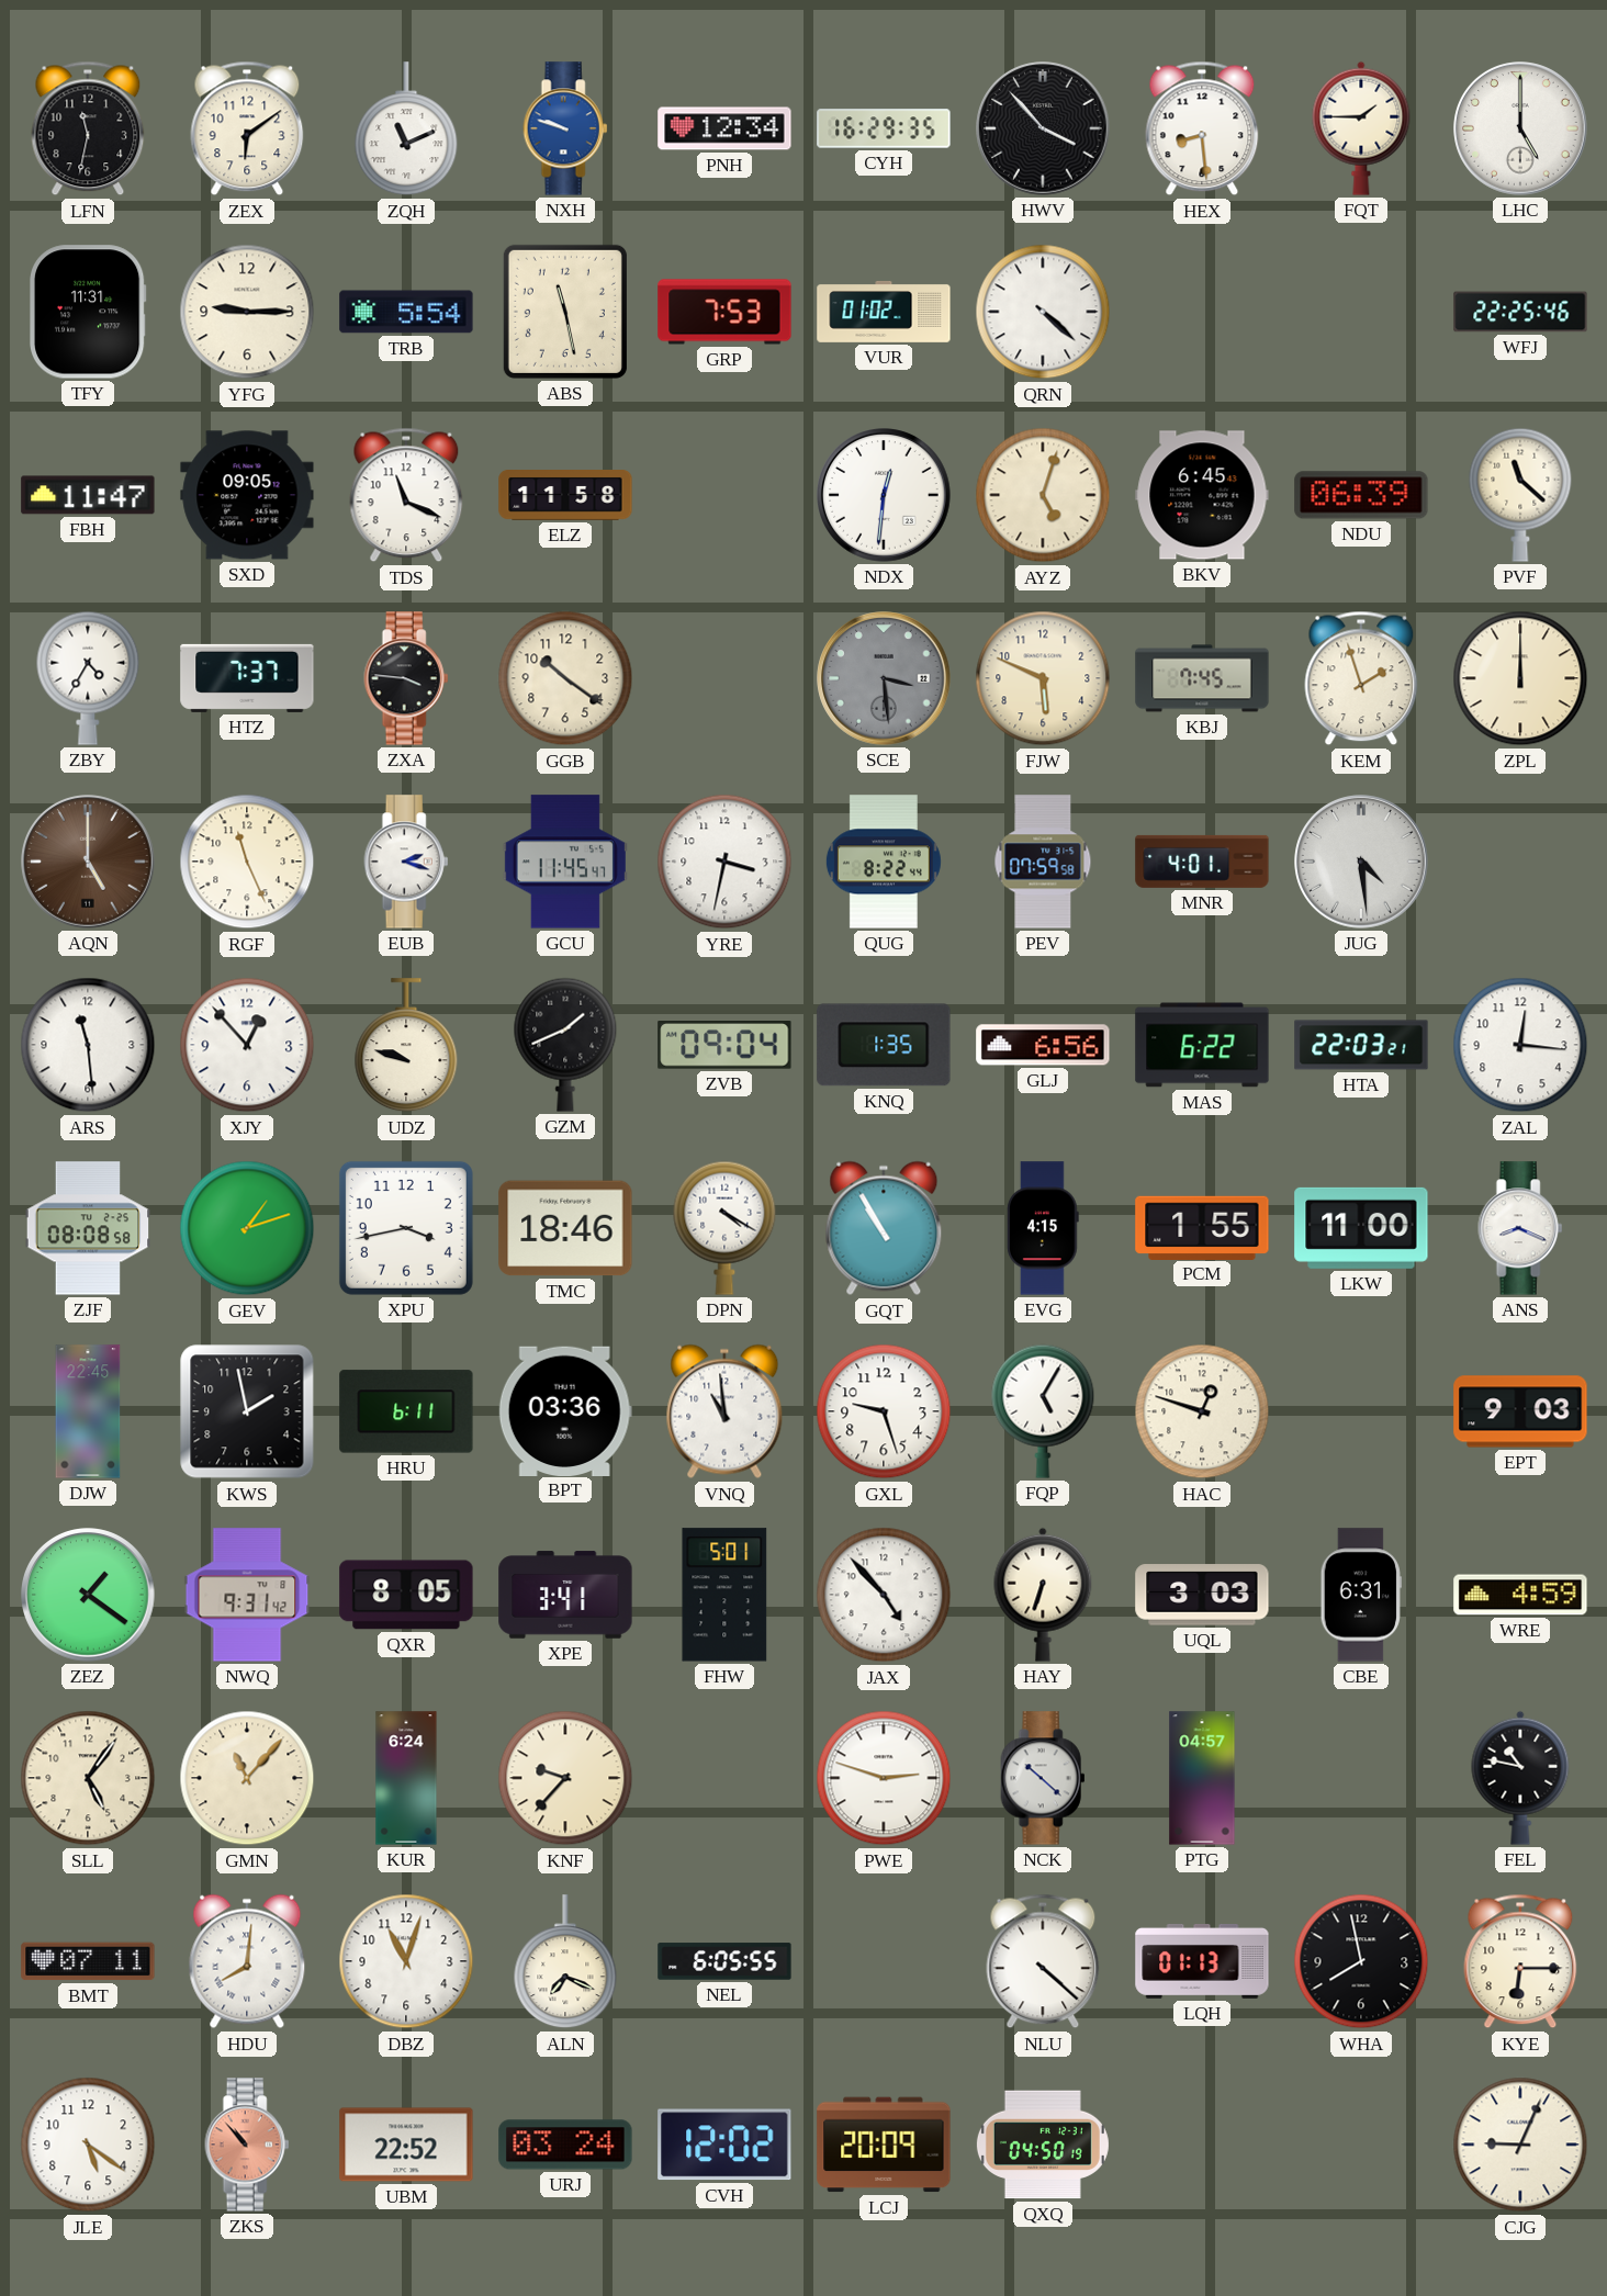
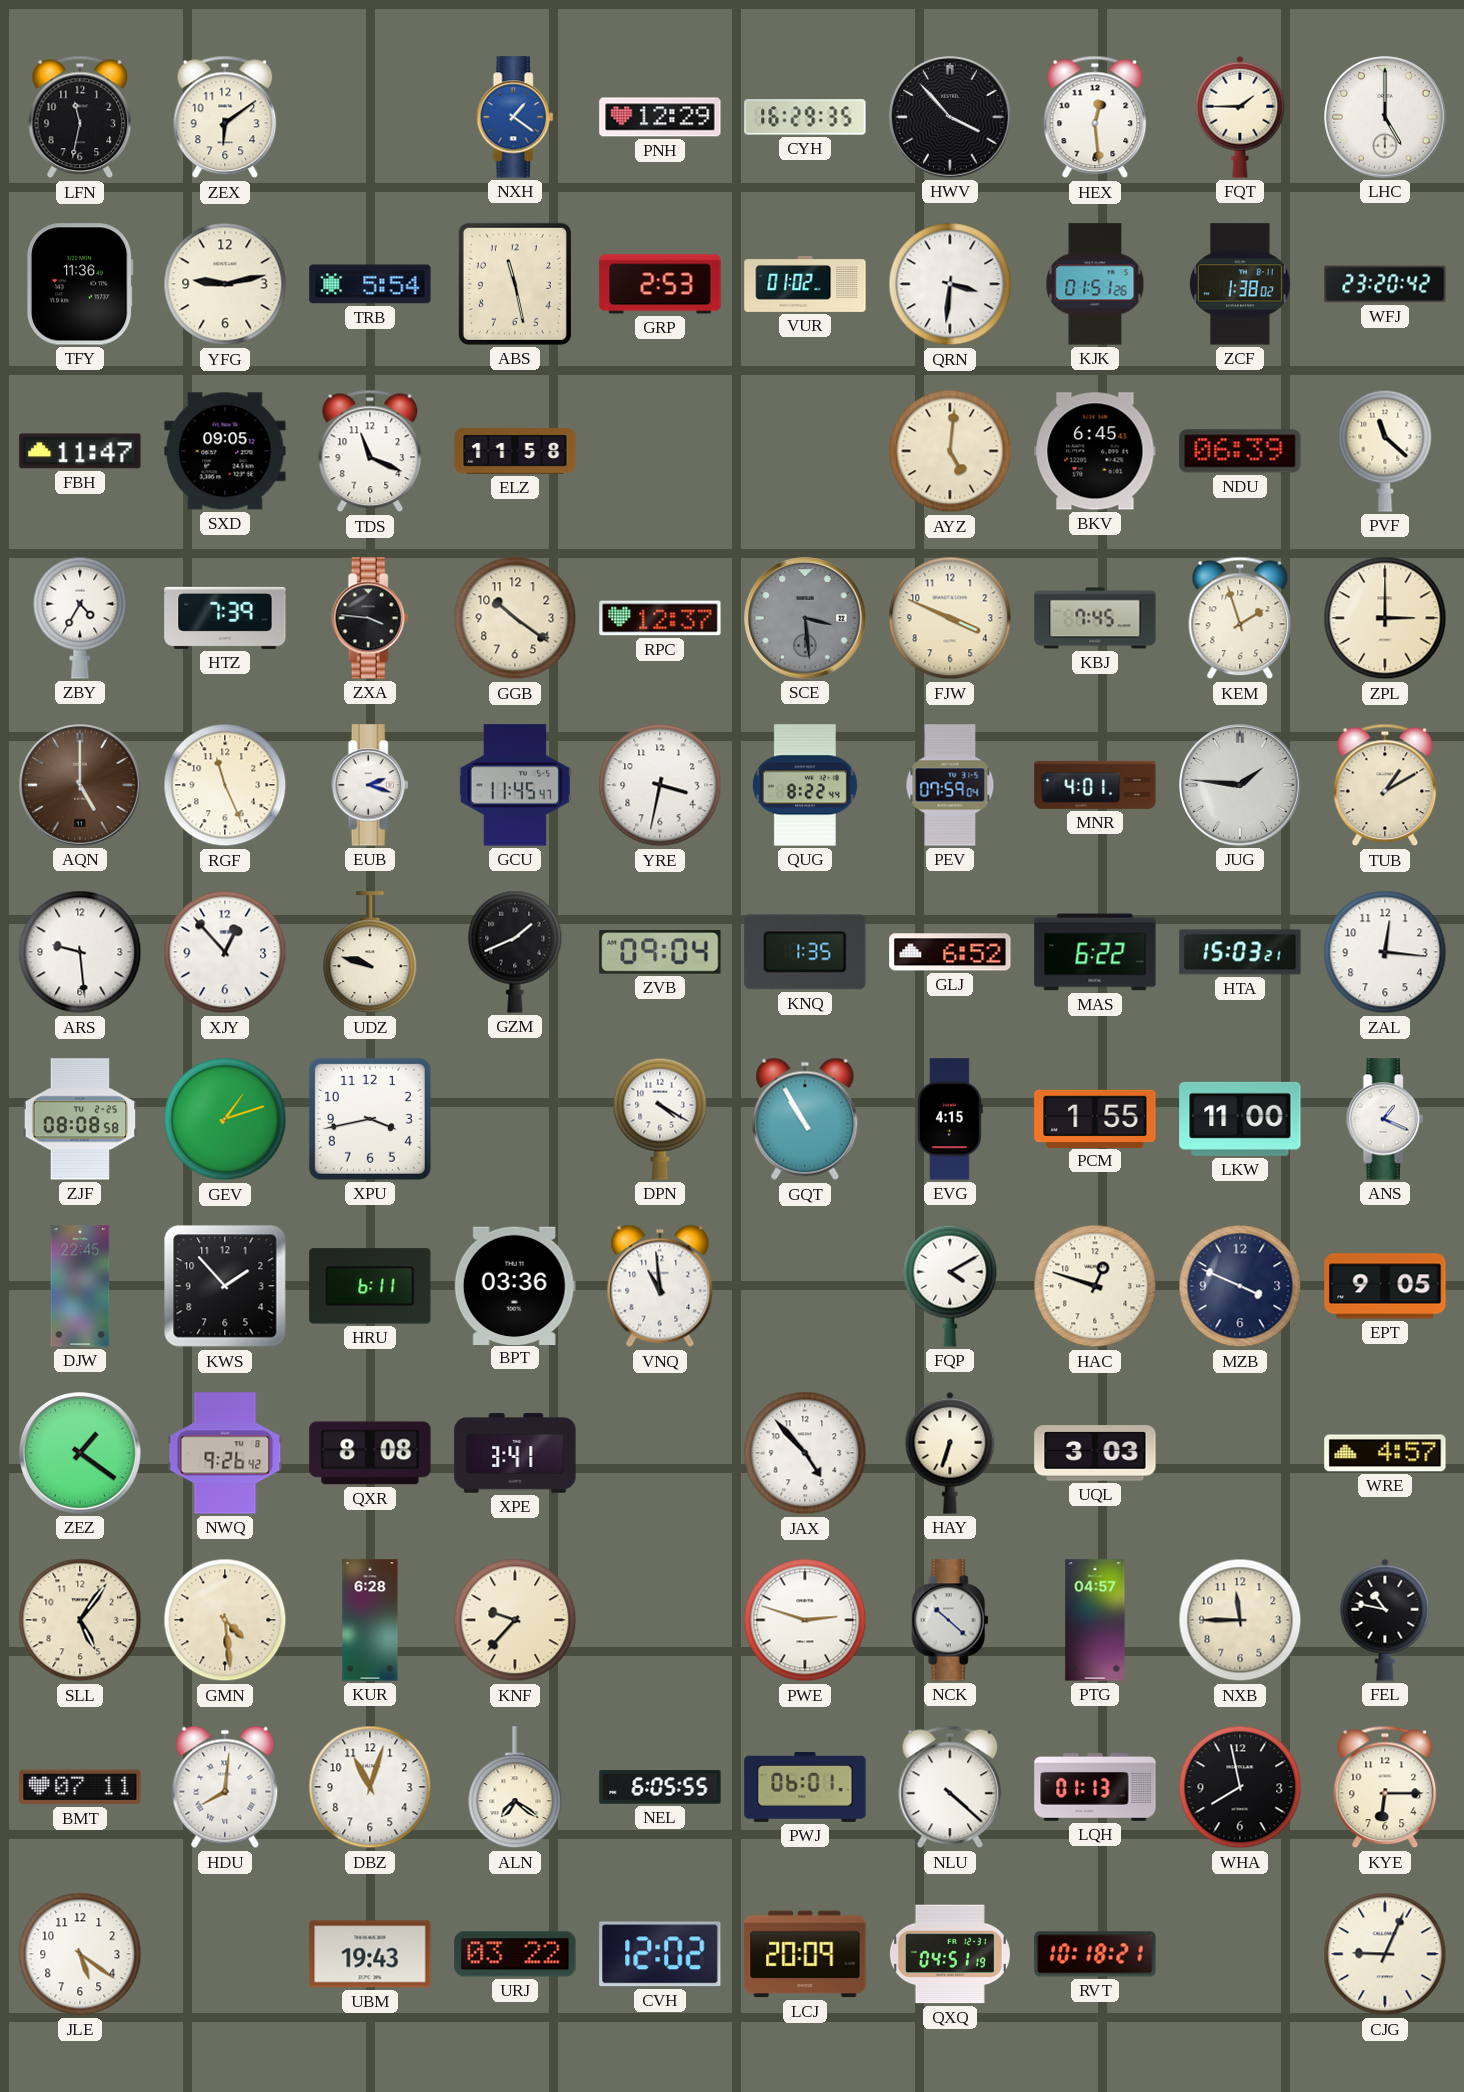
ZQH: 11:11 -> none
NXH: 9:48 -> 1:21
PNH: 12:34 -> 12:29
HEX: 8:29 -> 12:29
TFY: 11:31 -> 11:36
YFG: 9:15 -> 9:13
GRP: 7:53 -> 2:53
QRN: 4:22 -> 3:31
KJK: none -> 01:51
ZCF: none -> 1:38
WFJ: 22:25 -> 23:20
NDX: 12:31 -> none
AYZ: 5:03 -> 5:01
HTZ: 7:37 -> 7:39
RPC: none -> 12:37
FJW: 5:49 -> 3:49
ZPL: 12:00 -> 3:00
PEV: 07:59:58 -> 07:59:04
JUG: 4:29 -> 1:46
TUB: none -> 1:10
ARS: 11:29 -> 9:29
GLJ: 6:56 -> 6:52
HTA: 22:03 -> 15:03
TMC: 18:46 -> none
ANS: 8:19 -> 1:19
KWS: 1:58 -> 1:53
GXL: 9:27 -> none
FQP: 5:05 -> 4:10
MZB: none -> 3:49
EPT: 9:03 -> 9:05
NWQ: 9:31 -> 9:26
QXR: 8:05 -> 8:08
FHW: 5:01 -> none
CBE: 6:31 -> none
WRE: 4:59 -> 4:57
GMN: 11:07 -> 4:29
KUR: 6:24 -> 6:28
NXB: none -> 11:45
ALN: 7:19 -> 7:21
PWJ: none -> 06:01
ZKS: 10:53 -> none
UBM: 22:52 -> 19:43
URJ: 03:24 -> 03:22
QXQ: 04:50 -> 04:51
RVT: none -> 10:18
